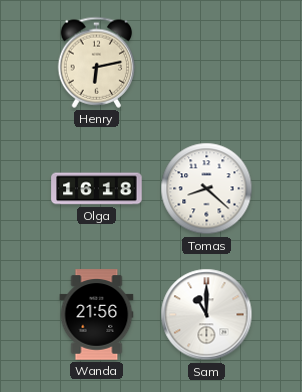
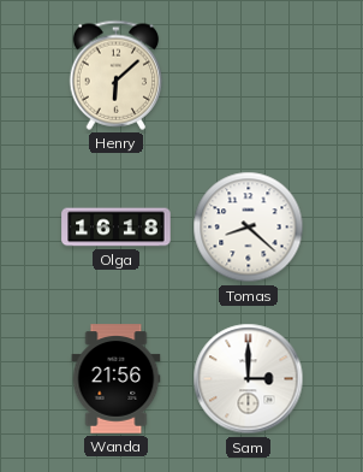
Henry: 6:13 -> 6:08
Sam: 11:00 -> 3:00
